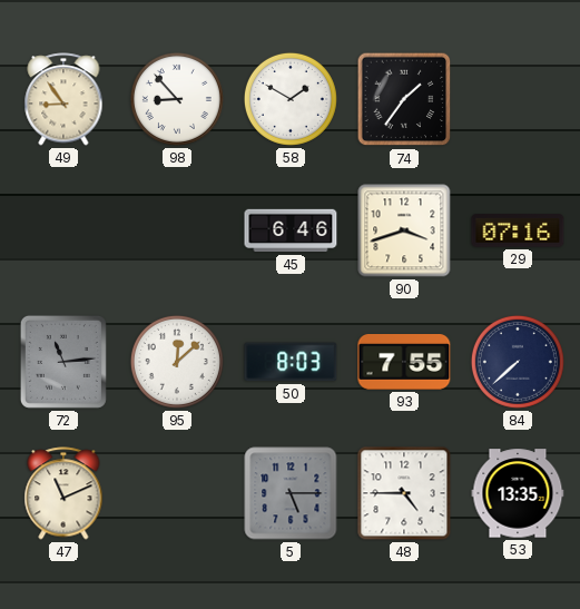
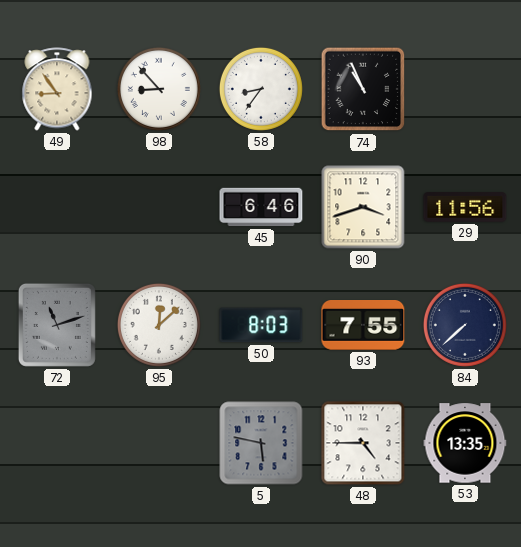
58: 1:50 -> 8:36
74: 1:36 -> 10:56
29: 07:16 -> 11:56
72: 11:14 -> 11:12
47: 11:11 -> none
5: 5:15 -> 5:47
